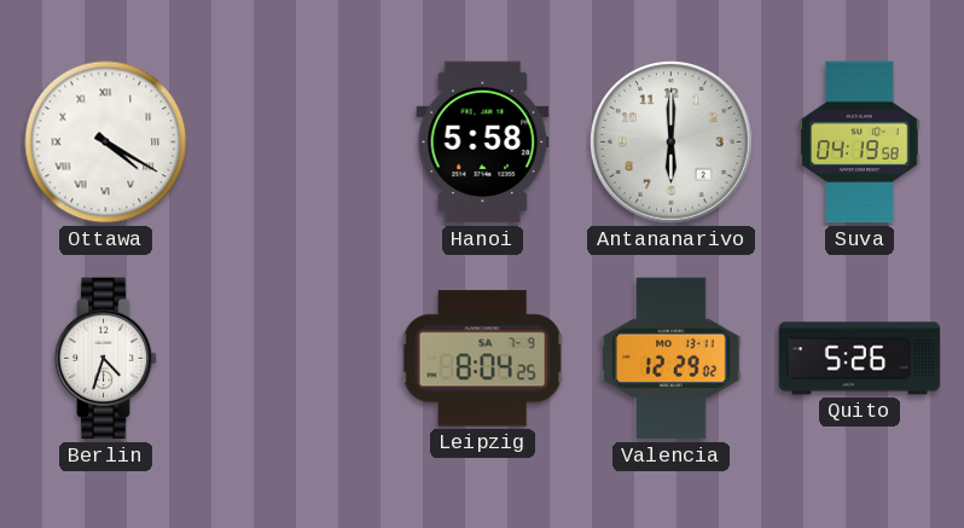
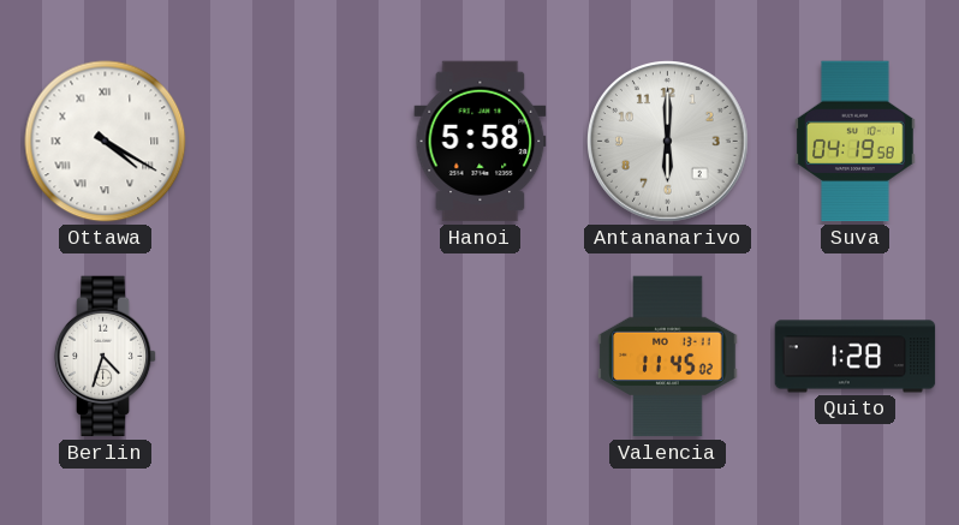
Leipzig: 8:04 -> none
Valencia: 12:29 -> 11:45
Quito: 5:26 -> 1:28
